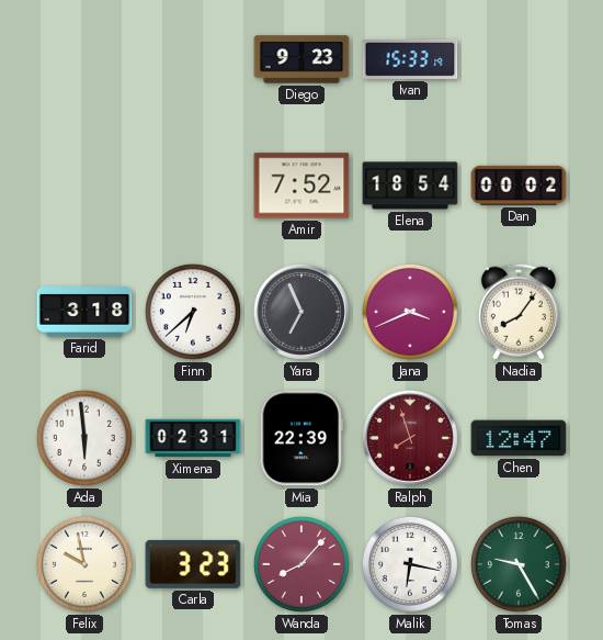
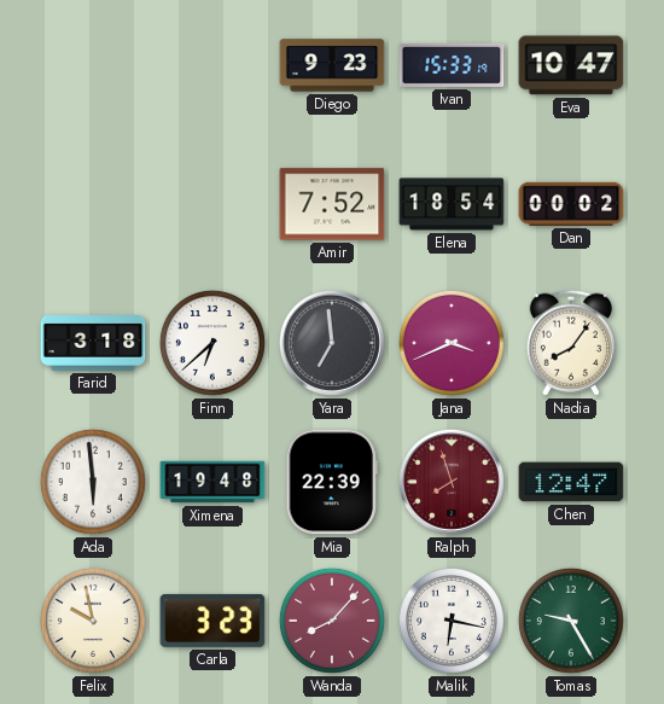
Eva: none -> 10:47
Yara: 6:56 -> 6:59
Ximena: 02:31 -> 19:48
